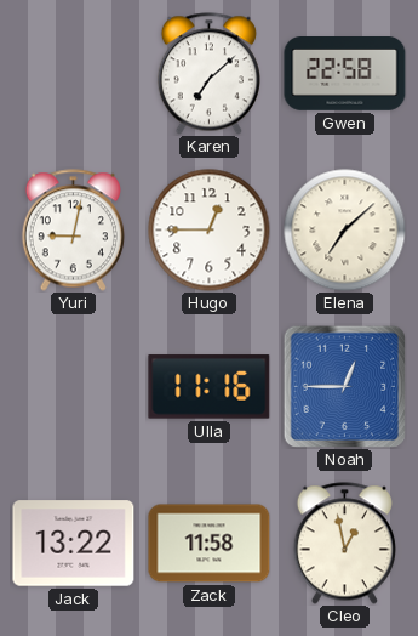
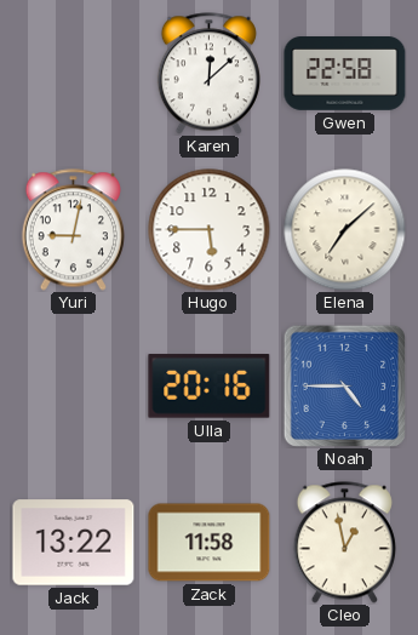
Karen: 7:08 -> 12:08
Hugo: 12:45 -> 5:45
Ulla: 11:16 -> 20:16
Noah: 12:45 -> 4:45
